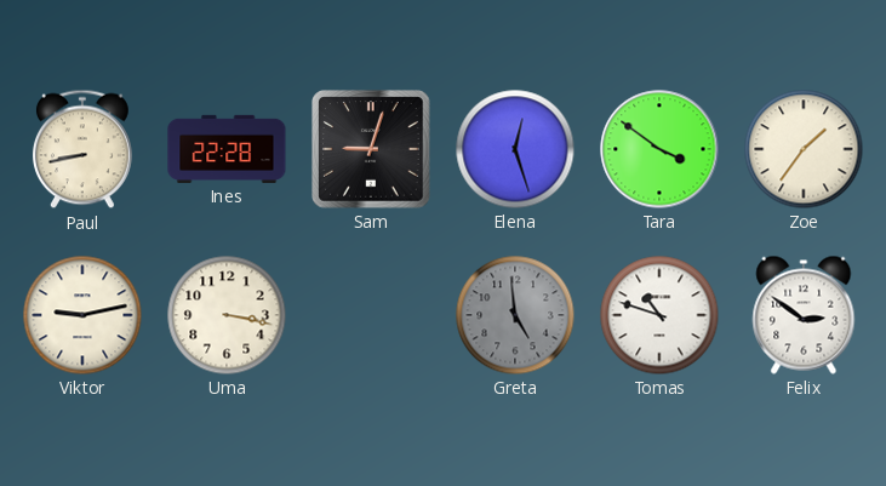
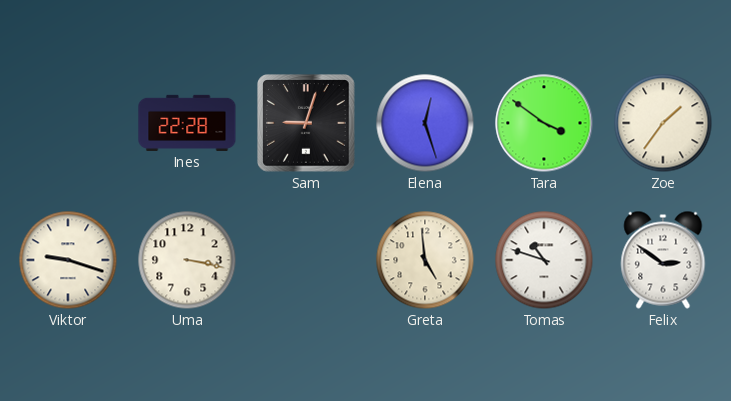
Paul: 8:43 -> none
Viktor: 9:13 -> 9:18
Greta dial: grey -> cream
